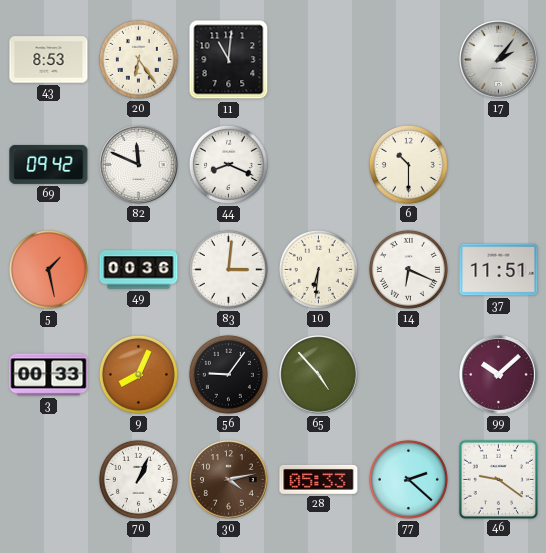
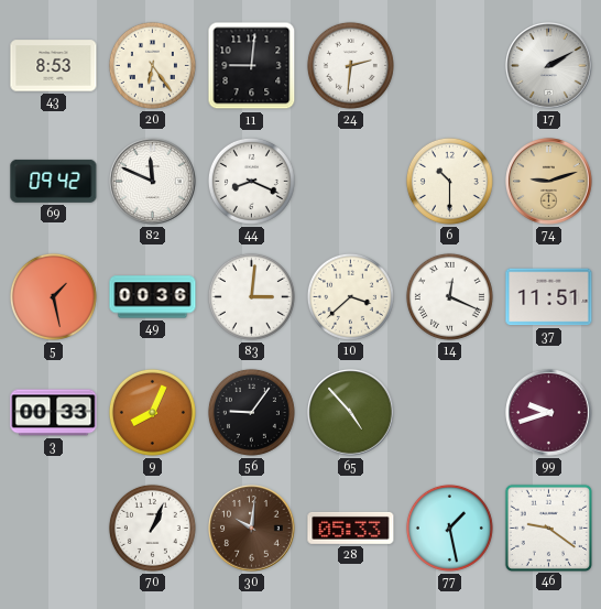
11: 11:01 -> 9:01
24: none -> 2:31
17: 2:06 -> 2:10
74: none -> 9:12
10: 6:31 -> 3:38
14: 6:19 -> 12:19
99: 10:08 -> 9:42
30: 4:13 -> 10:01
77: 2:22 -> 1:28
